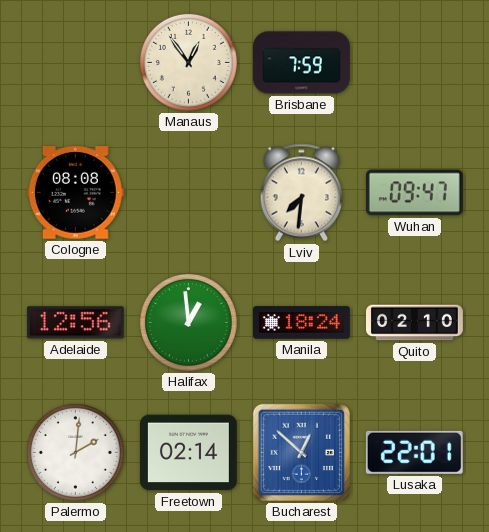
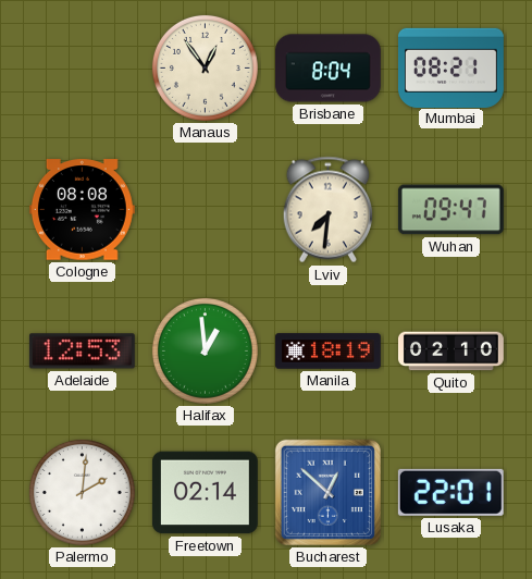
Brisbane: 7:59 -> 8:04
Mumbai: none -> 08:21
Adelaide: 12:56 -> 12:53
Manila: 18:24 -> 18:19
